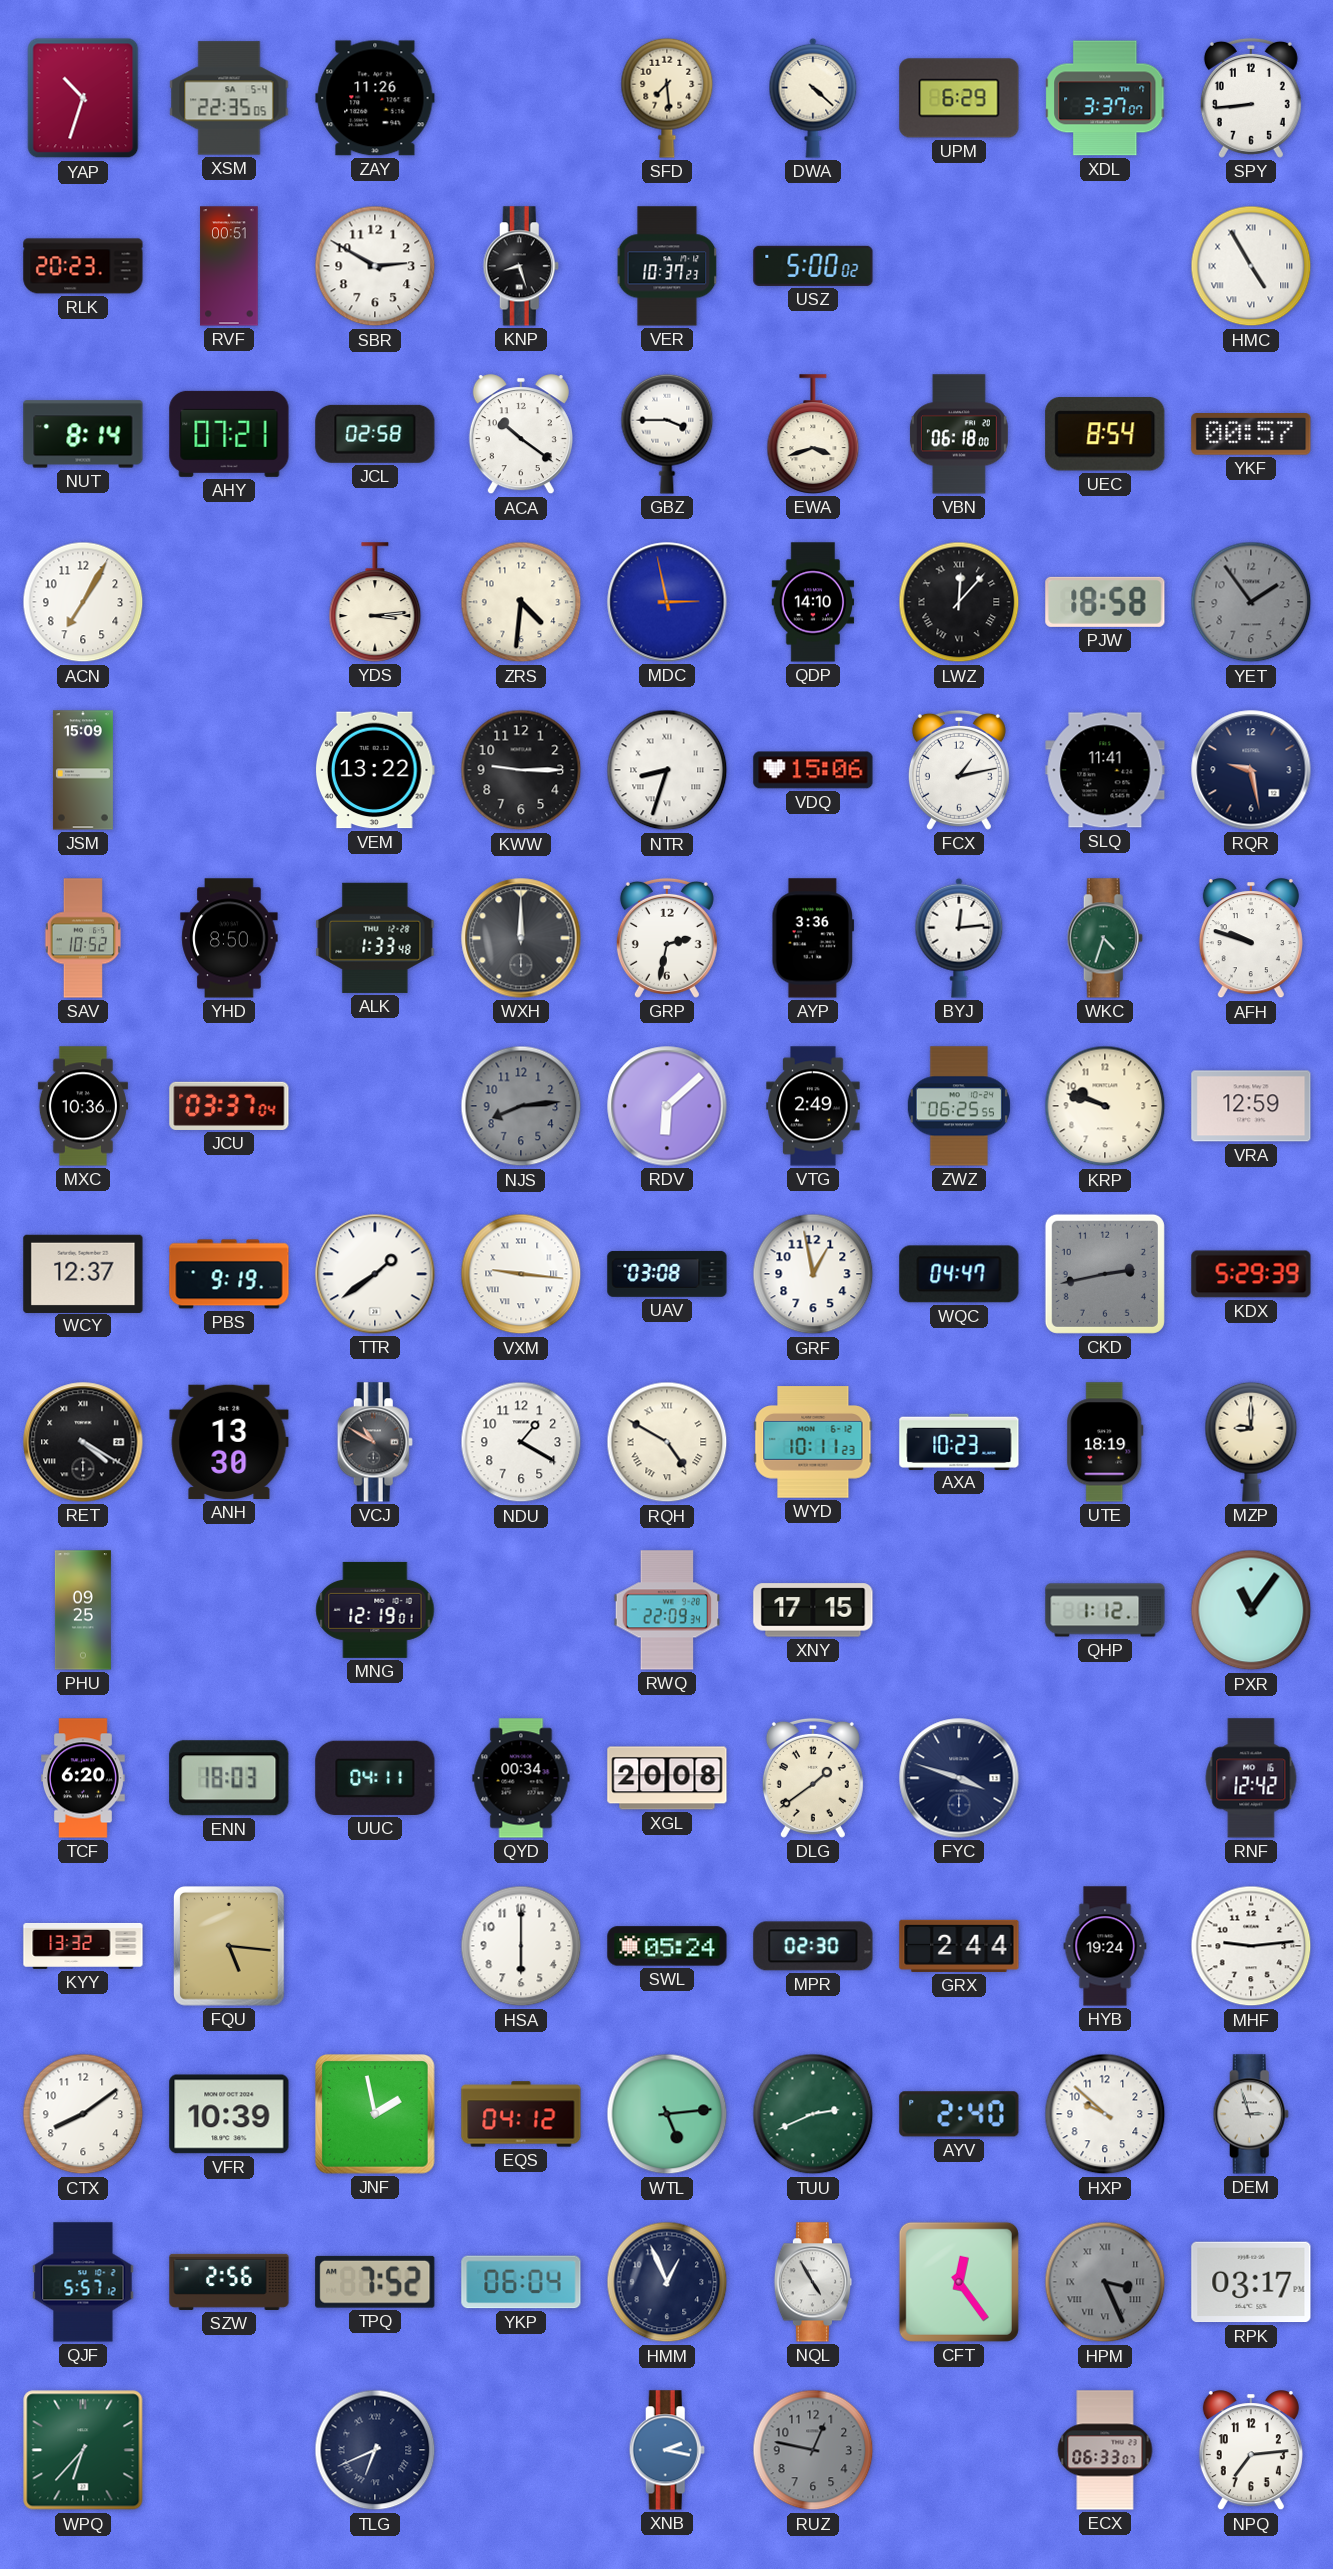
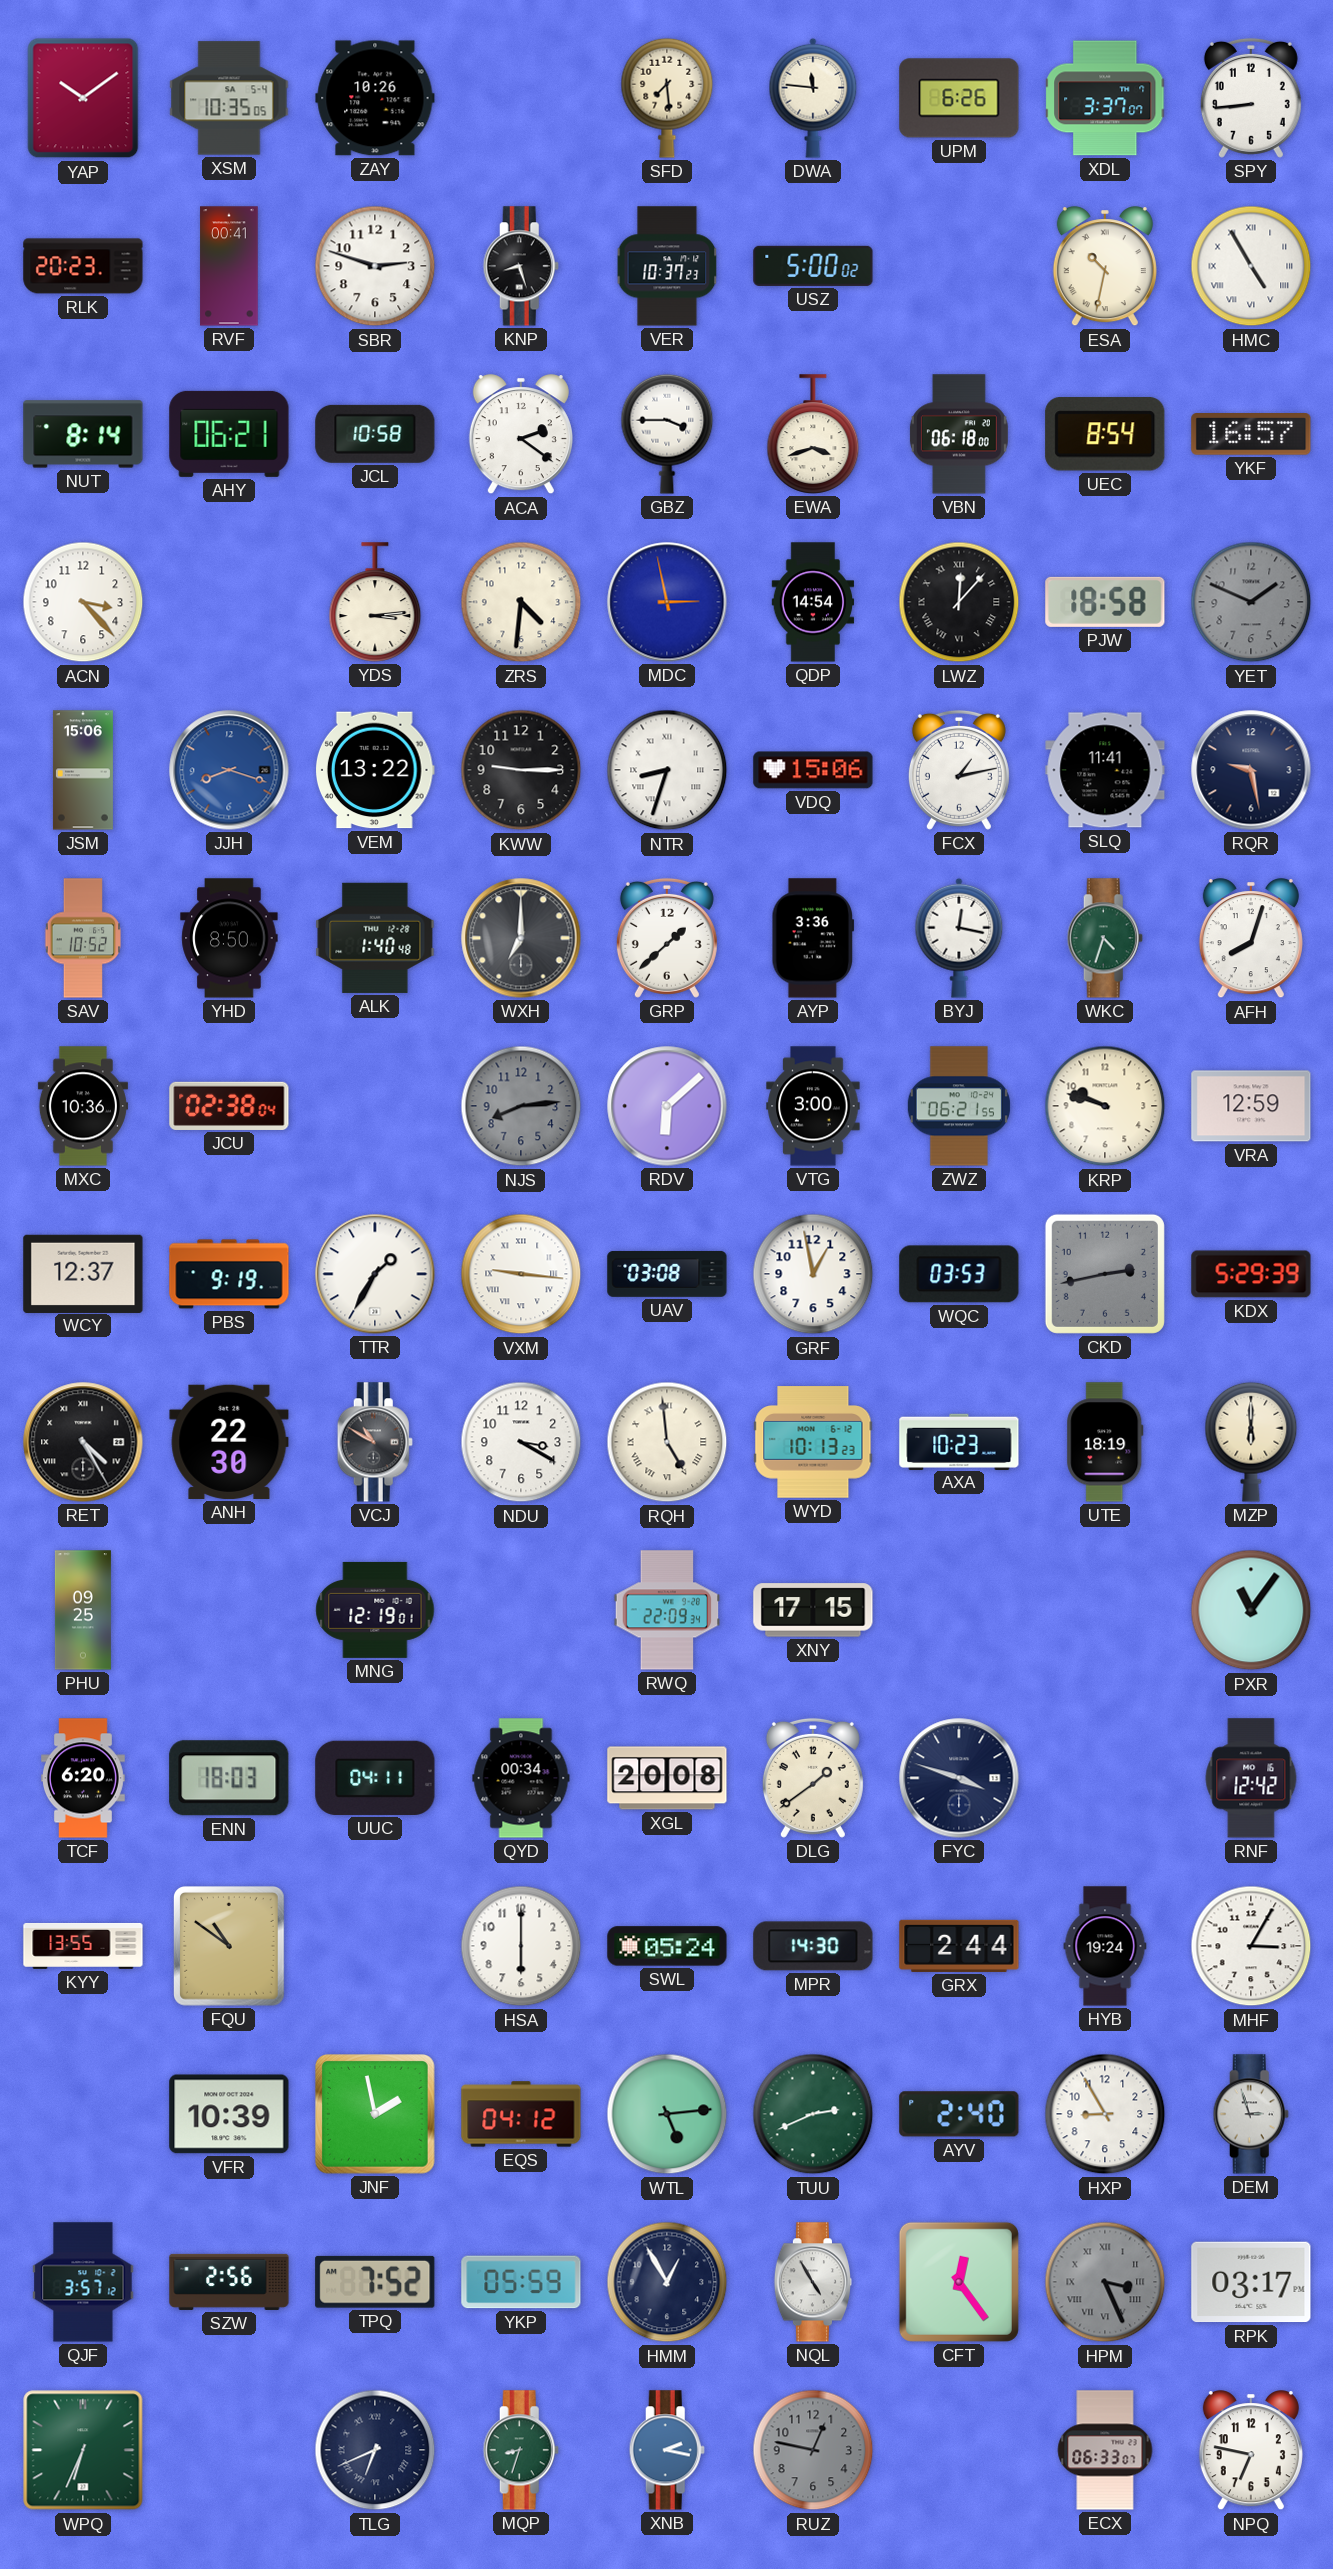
YAP: 10:33 -> 10:09
XSM: 22:35 -> 10:35
ZAY: 11:26 -> 10:26
DWA: 4:22 -> 11:46
UPM: 6:29 -> 6:26
RVF: 00:51 -> 00:41
SBR: 2:50 -> 2:48
ESA: none -> 10:32
AHY: 07:21 -> 06:21
JCL: 02:58 -> 10:58
ACA: 10:21 -> 2:21
YKF: 00:57 -> 16:57
ACN: 7:05 -> 3:23
QDP: 14:10 -> 14:54
YET: 1:54 -> 1:49
JSM: 15:09 -> 15:06
JJH: none -> 8:18
ALK: 1:33 -> 1:40
WXH: 12:00 -> 7:00
GRP: 2:32 -> 1:38
BYJ: 12:14 -> 12:17
AFH: 9:48 -> 8:03
JCU: 03:37 -> 02:38
VTG: 2:49 -> 3:00
ZWZ: 06:25 -> 06:21
TTR: 1:39 -> 1:35
WQC: 04:47 -> 03:53
RET: 4:20 -> 4:25
ANH: 13:30 -> 22:30
NDU: 1:20 -> 3:20
RQH: 4:50 -> 4:59
WYD: 10:11 -> 10:13
MZP: 9:00 -> 6:00
QHP: 1:12 -> none
KYY: 13:32 -> 13:55
FQU: 5:16 -> 10:51
MPR: 02:30 -> 14:30
MHF: 9:14 -> 3:05
CTX: 8:09 -> none
HXP: 9:52 -> 8:55
QJF: 5:57 -> 3:57
YKP: 06:04 -> 05:59
HMM: 12:56 -> 12:55
WPQ: 6:37 -> 6:34
MQP: none -> 8:33
NPQ: 7:14 -> 6:47
